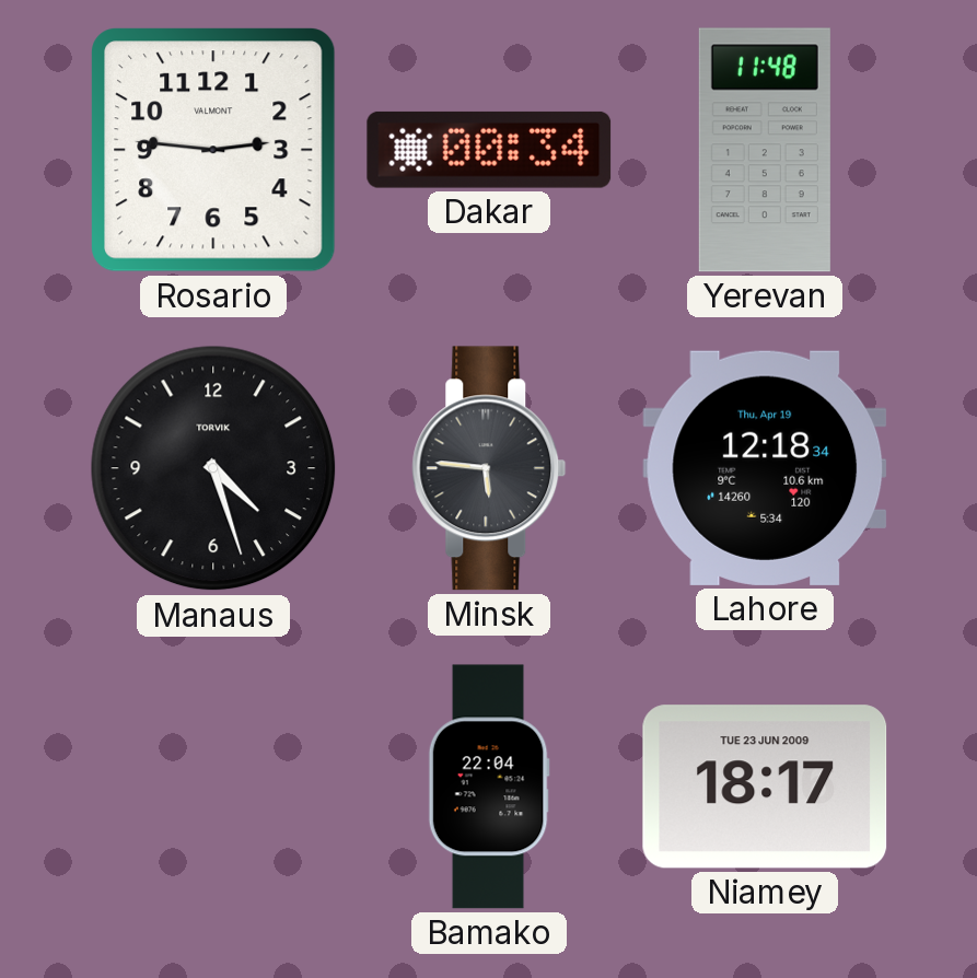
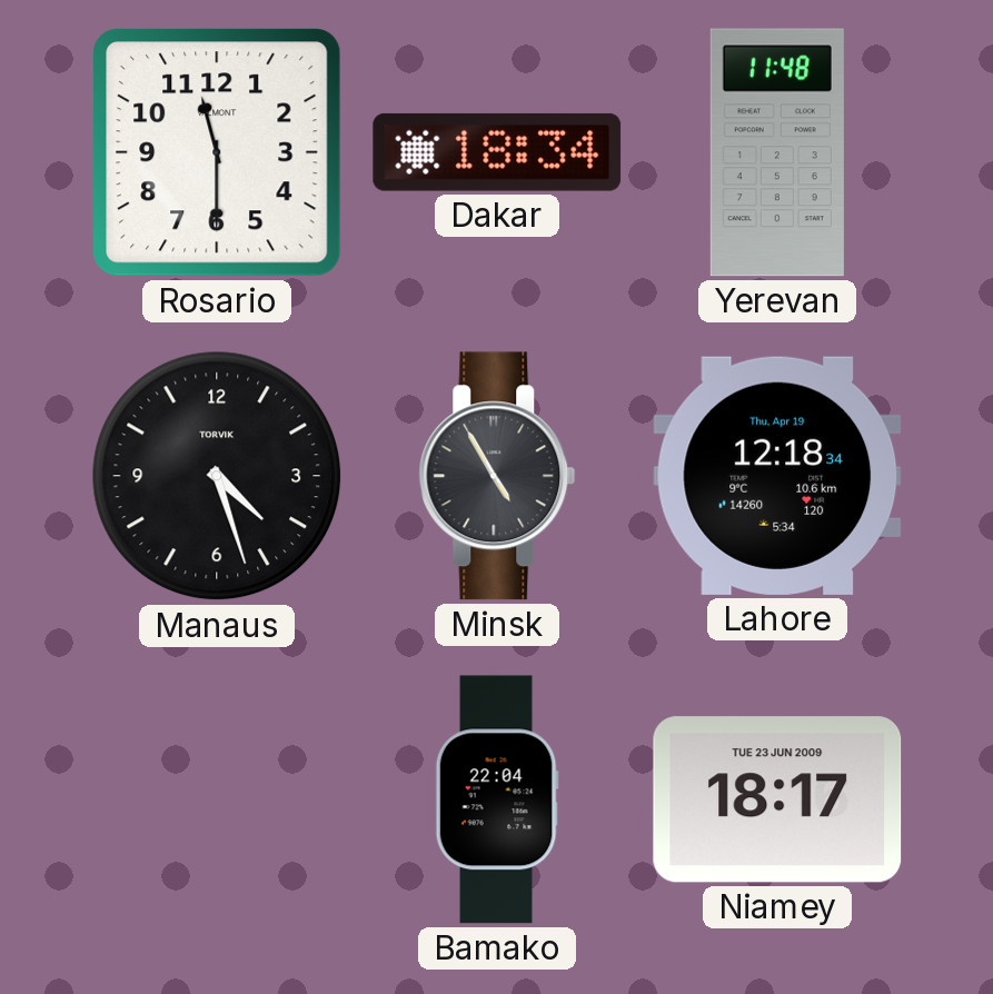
Rosario: 2:46 -> 11:30
Dakar: 00:34 -> 18:34
Minsk: 5:46 -> 4:55
